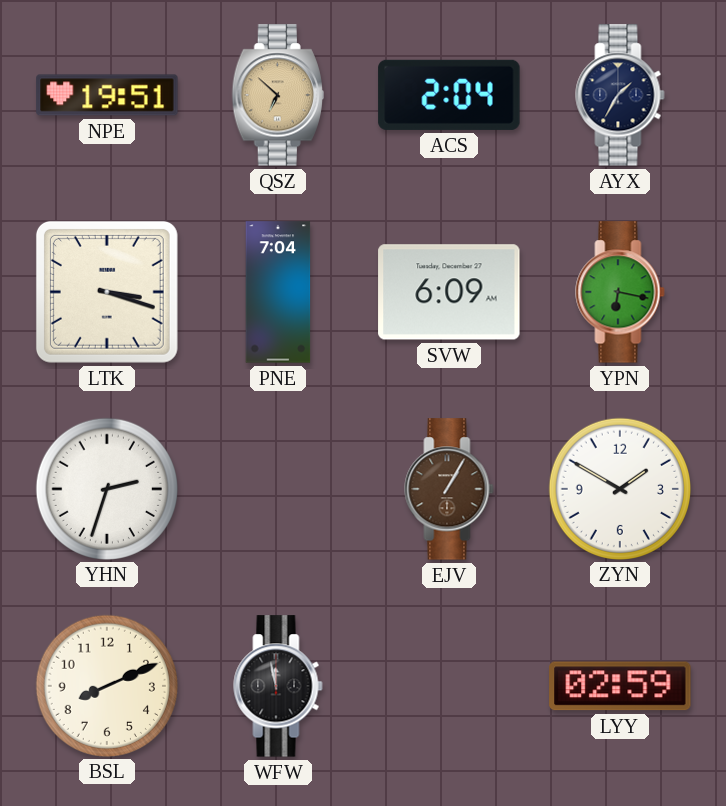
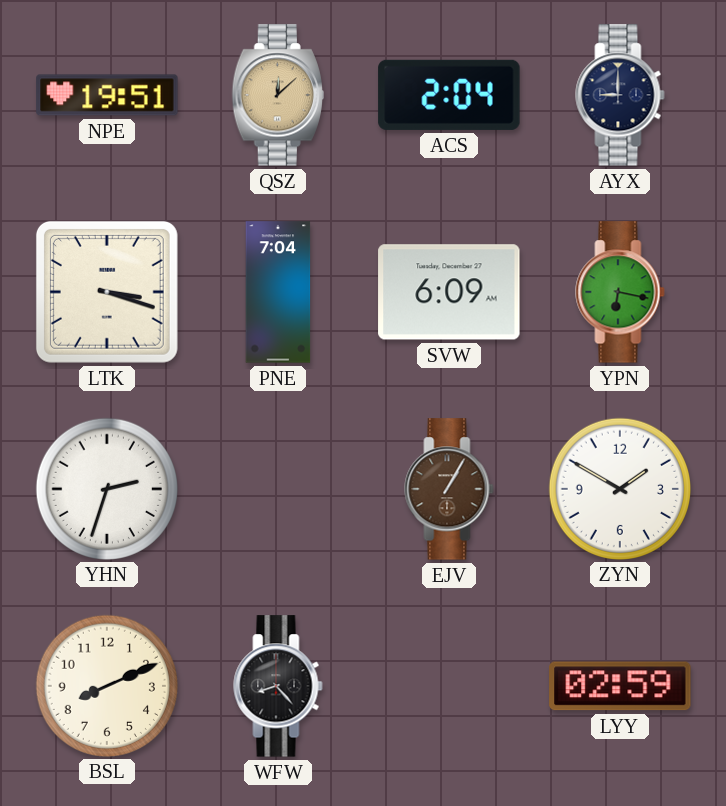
QSZ: 6:52 -> 12:08
AYX: 1:35 -> 9:00
WFW: 11:58 -> 8:23
